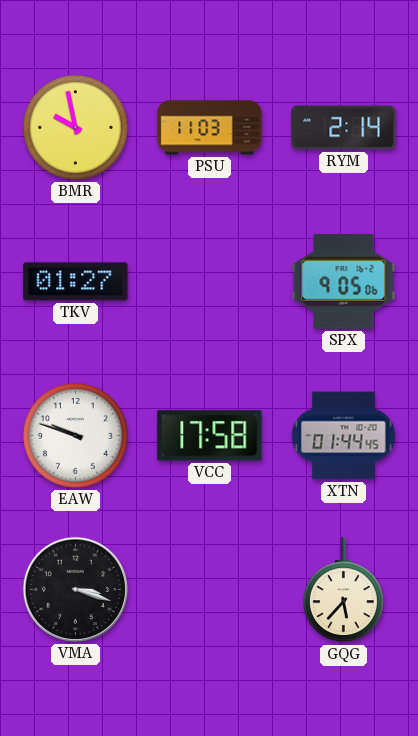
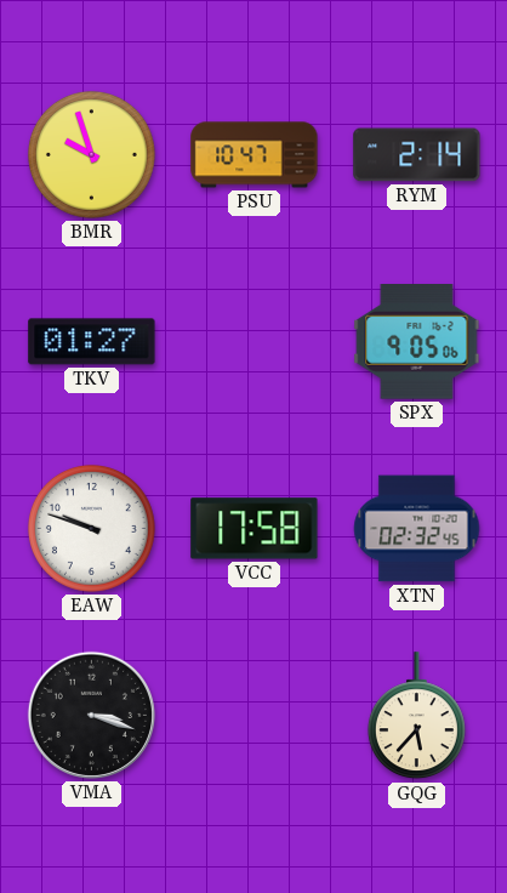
BMR: 9:58 -> 9:57
PSU: 11:03 -> 10:47
XTN: 01:44 -> 02:32
